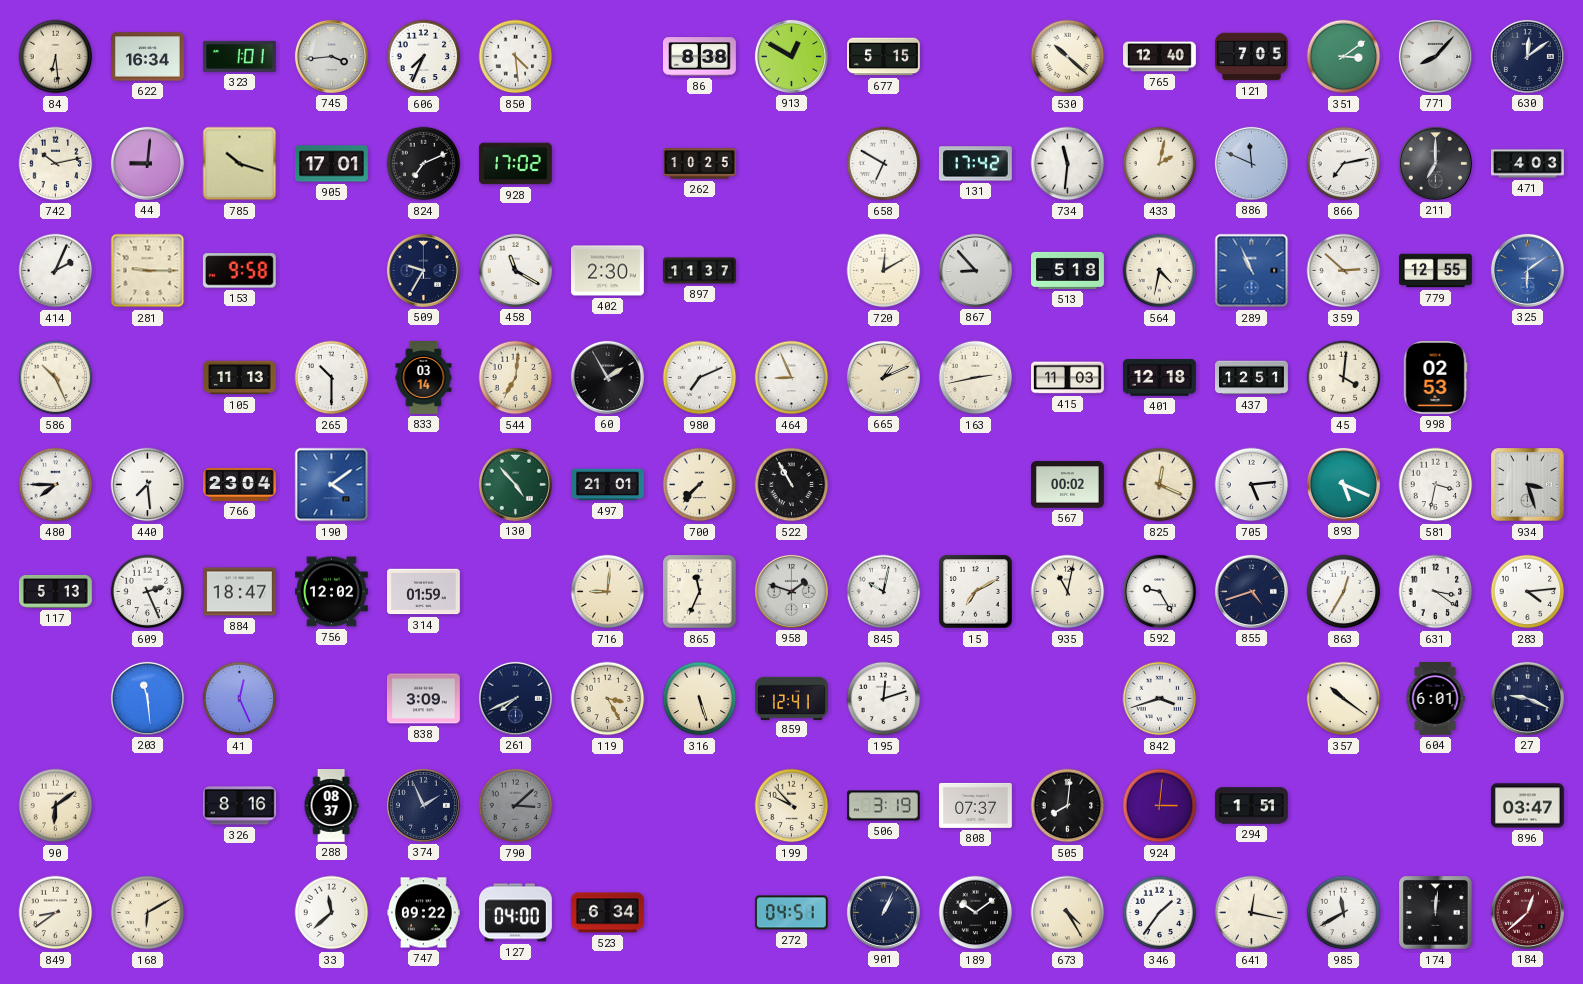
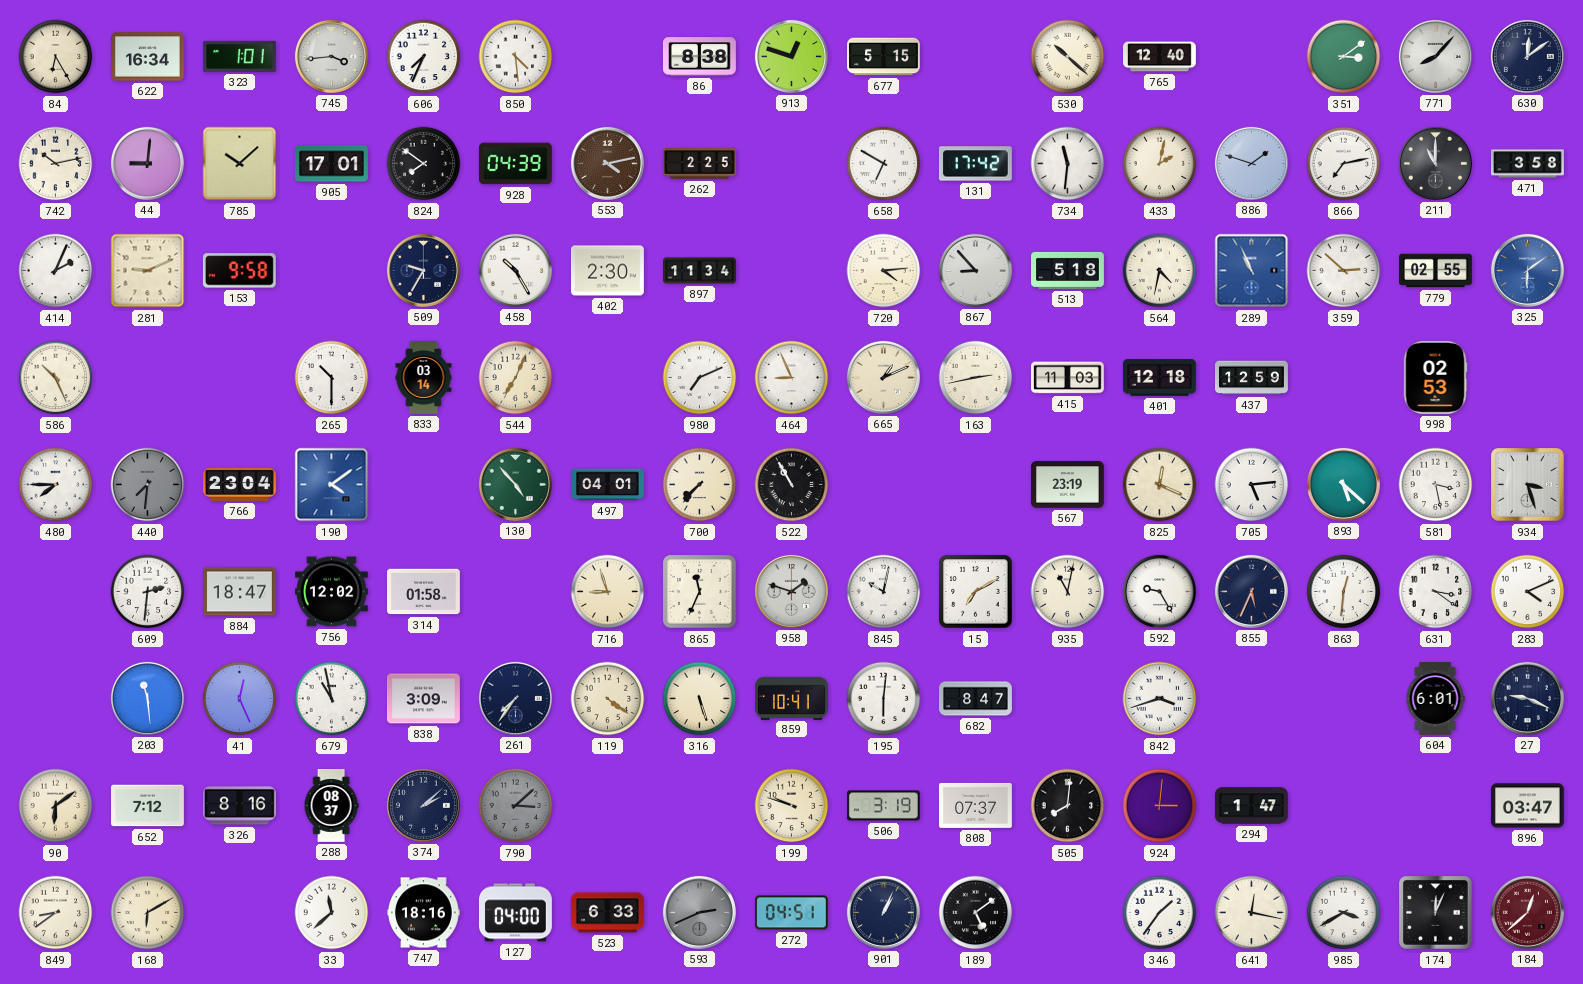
84: 6:29 -> 6:25
913: 12:50 -> 12:48
121: 7:05 -> none
785: 10:18 -> 10:08
824: 7:11 -> 7:51
928: 17:02 -> 04:39
553: none -> 4:13
262: 10:25 -> 2:25
886: 11:49 -> 1:48
211: 7:00 -> 11:00
471: 4:03 -> 3:58
281: 9:15 -> 9:11
458: 11:20 -> 10:25
897: 11:37 -> 11:34
720: 12:10 -> 4:14
779: 12:55 -> 02:55
105: 11:13 -> none
544: 7:01 -> 7:04
60: 1:55 -> none
437: 12:51 -> 12:59
45: 4:01 -> none
440: 7:29 -> 7:31
440 dial: white -> grey
497: 21:01 -> 04:01
567: 00:02 -> 23:19
893: 5:19 -> 5:22
581: 3:32 -> 3:28
117: 5:13 -> none
609: 2:26 -> 2:31
314: 01:59 -> 01:58
716: 9:01 -> 8:57
855: 4:42 -> 5:34
863: 12:35 -> 12:31
283: 4:14 -> 4:11
679: none -> 10:58
261: 7:41 -> 7:36
119: 3:25 -> 4:21
859: 12:41 -> 10:41
195: 12:12 -> 6:01
682: none -> 8:47
357: 10:21 -> none
652: none -> 7:12
374: 1:56 -> 2:08
199: 9:53 -> 9:48
294: 1:51 -> 1:47
747: 09:22 -> 18:16
523: 6:34 -> 6:33
593: none -> 2:41
189: 10:09 -> 5:09
673: 4:25 -> none
985: 11:40 -> 3:40
174: 12:01 -> 12:04
